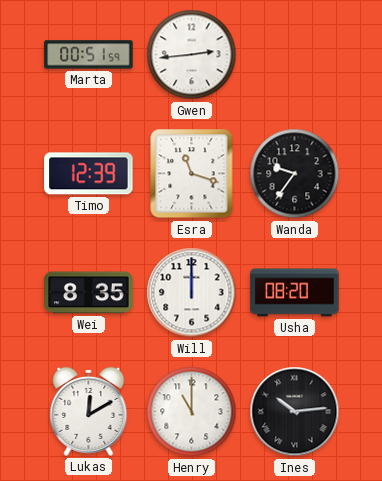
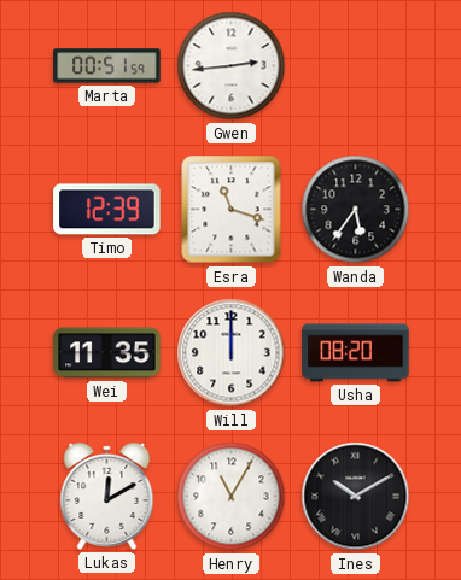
Wanda: 9:36 -> 5:36
Wei: 8:35 -> 11:35
Henry: 11:00 -> 11:05
Ines: 10:14 -> 10:10
